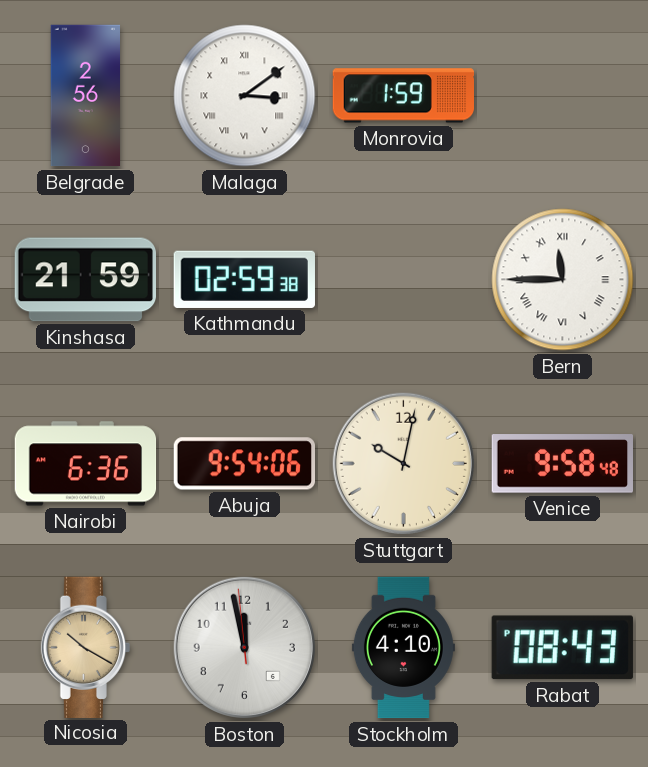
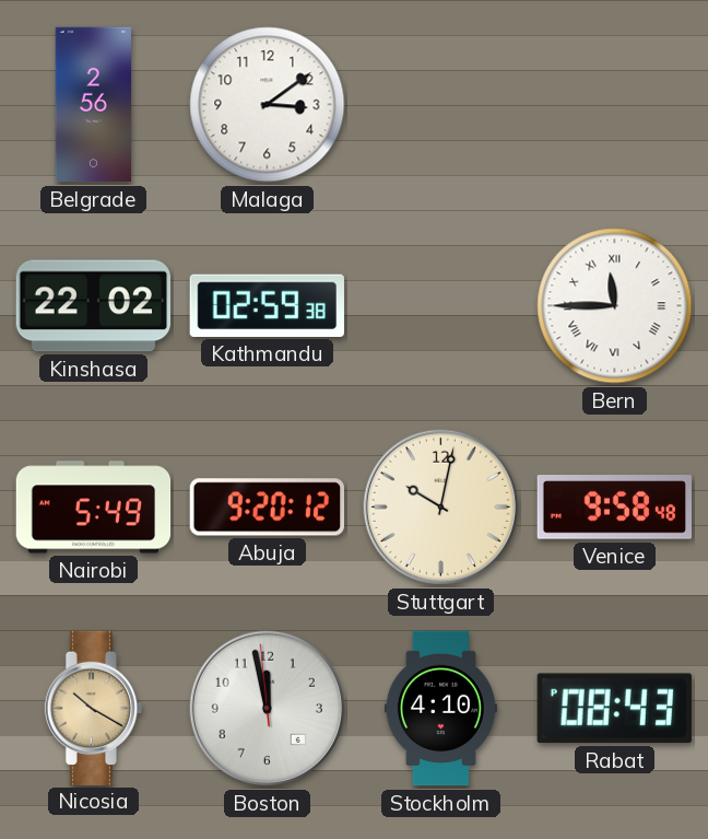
Malaga numerals: Roman -> Arabic
Monrovia: 1:59 -> none
Kinshasa: 21:59 -> 22:02
Nairobi: 6:36 -> 5:49
Abuja: 9:54 -> 9:20
